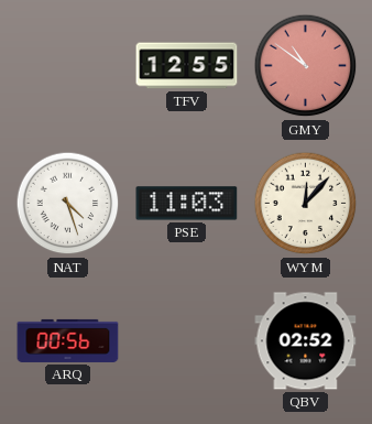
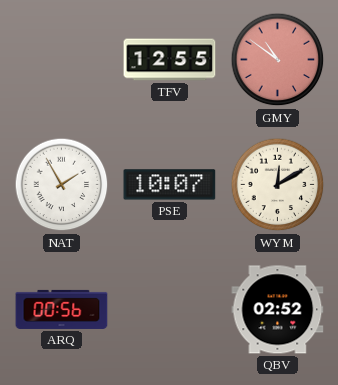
NAT: 4:27 -> 1:55
PSE: 11:03 -> 10:07
WYM: 12:07 -> 12:10
